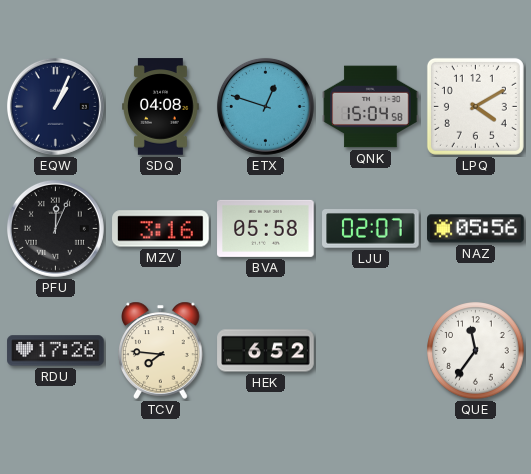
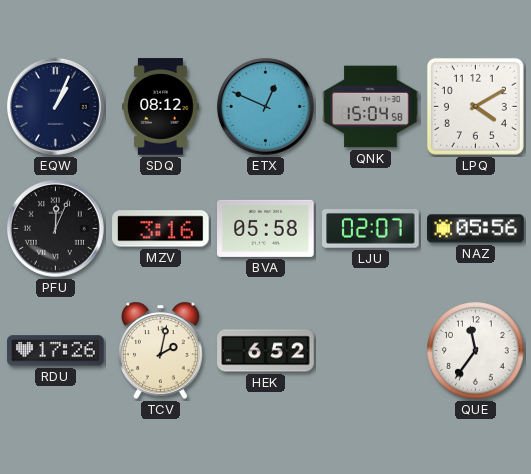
SDQ: 04:08 -> 08:12
ETX: 12:48 -> 12:49
TCV: 7:46 -> 2:02
